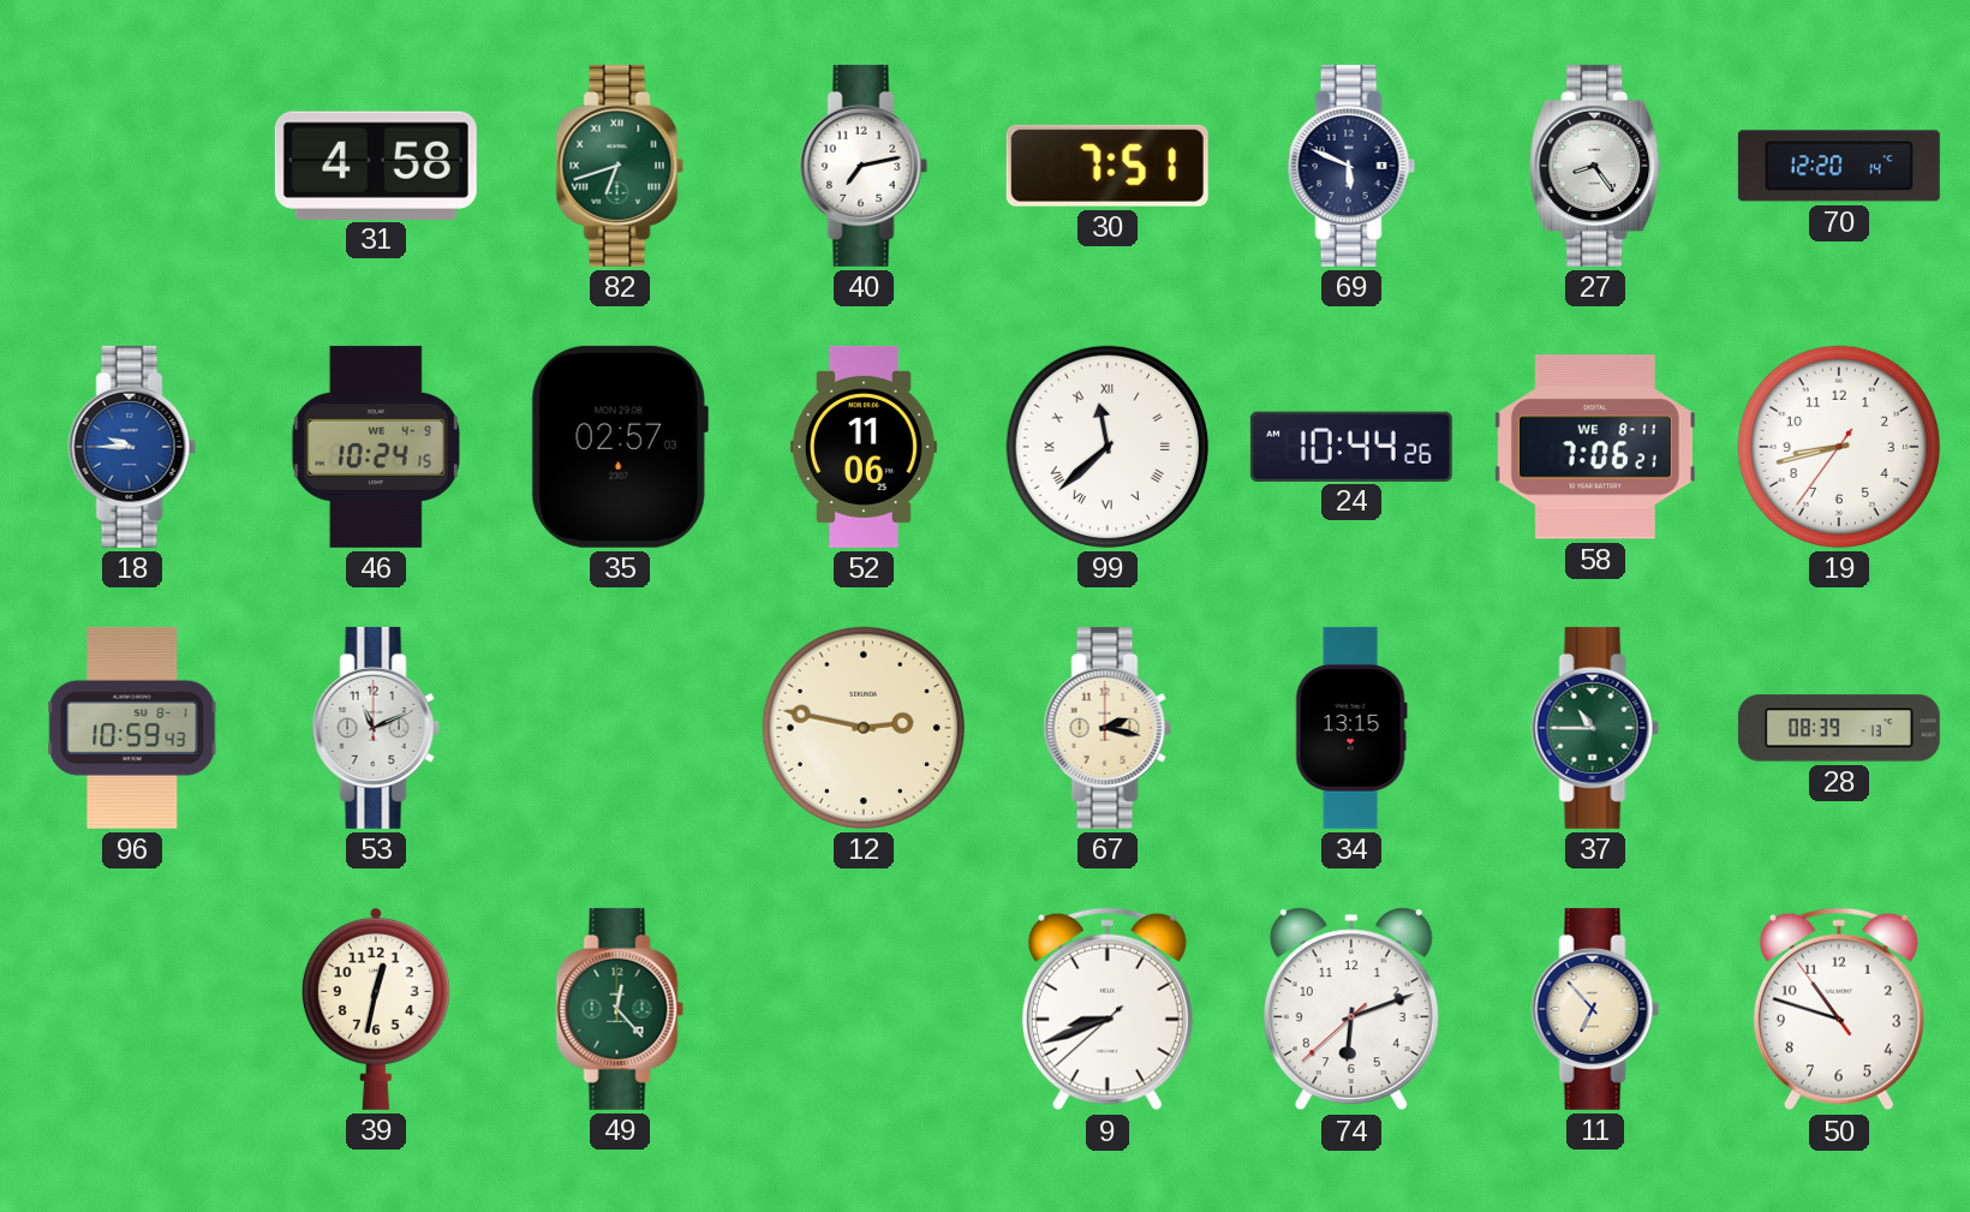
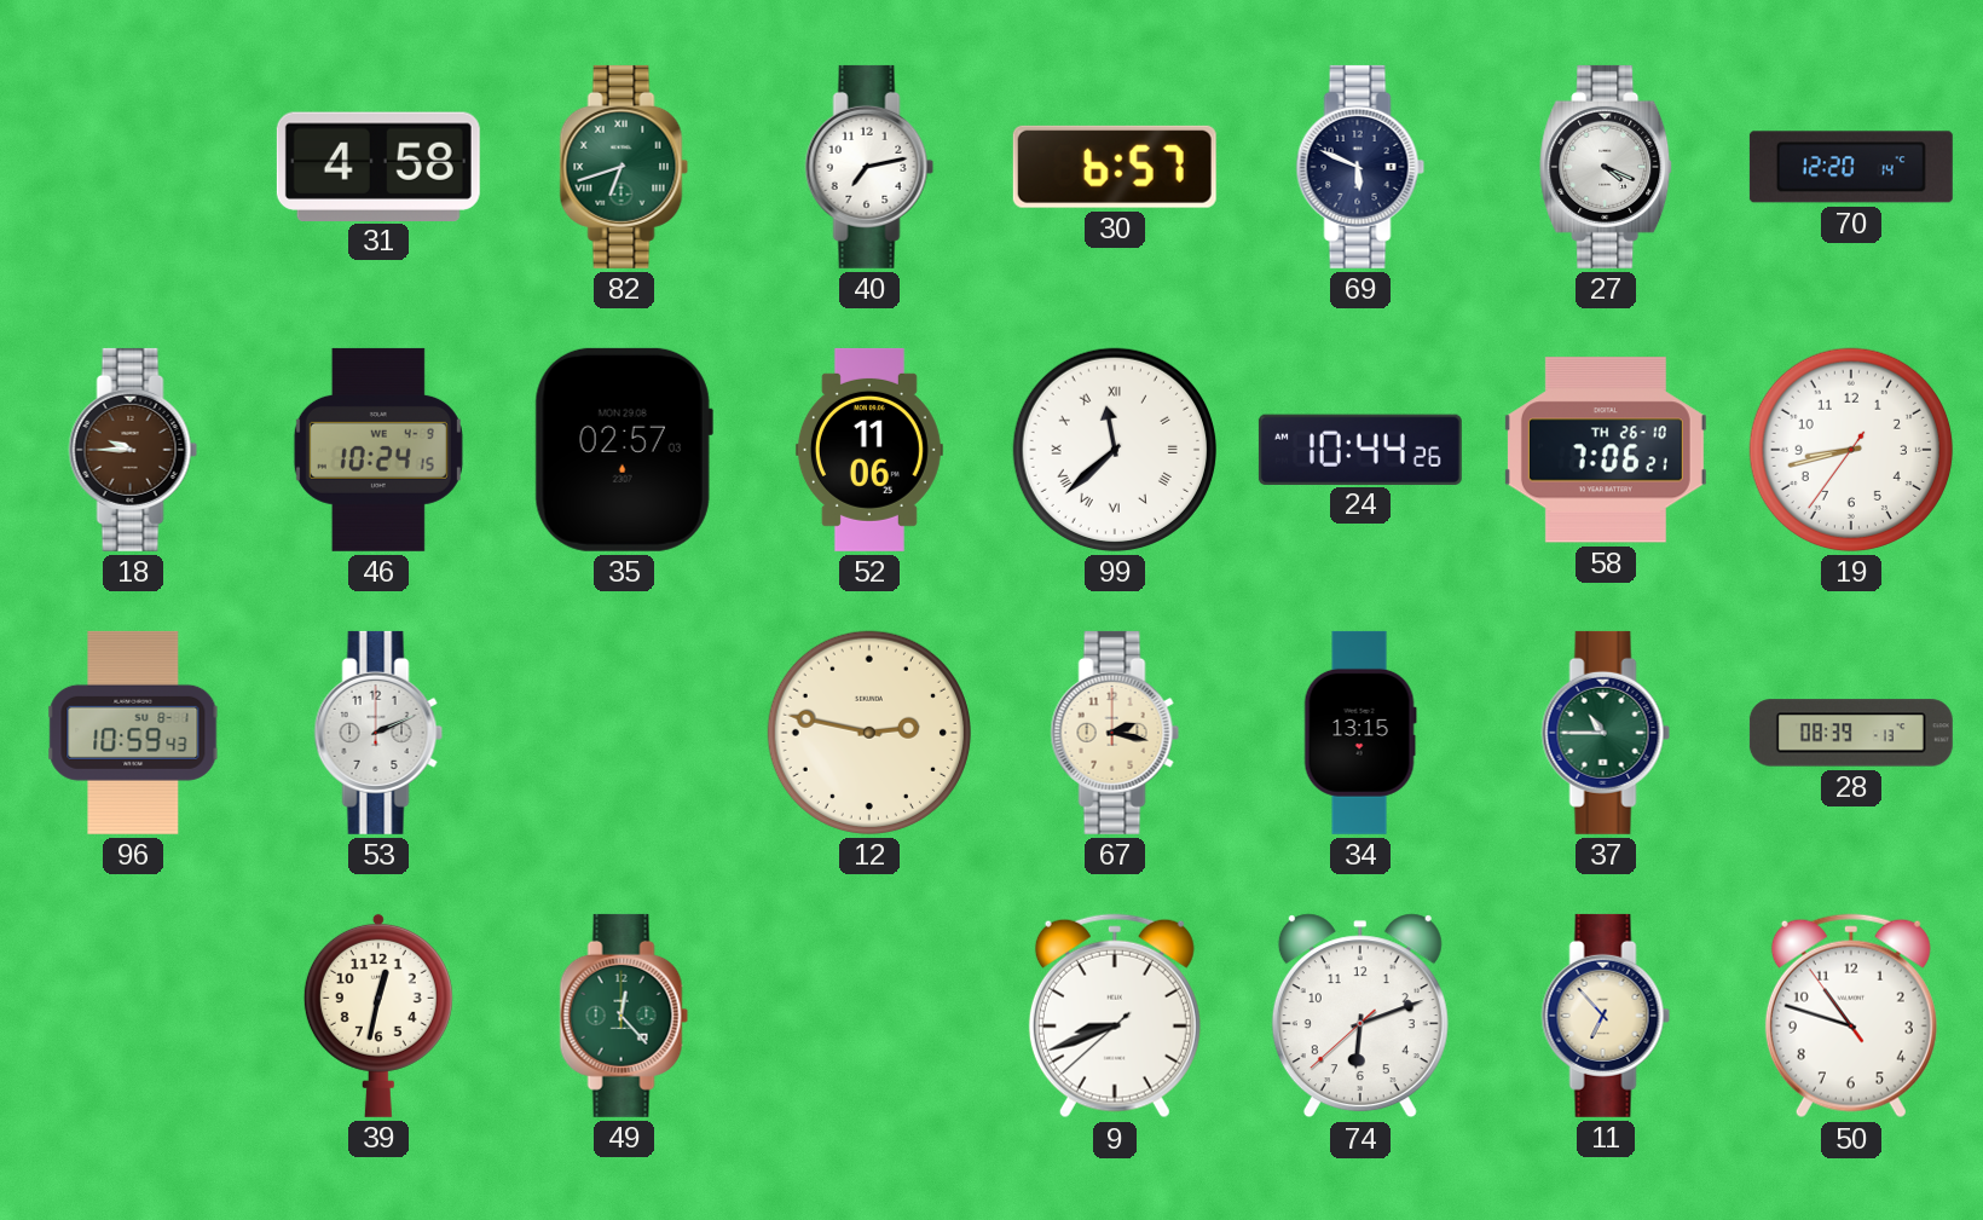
30: 7:51 -> 6:57
27: 8:24 -> 4:19
18 dial: blue -> brown
58 date: WE 8-11 -> TH 26-10
53: 11:11 -> 2:11
